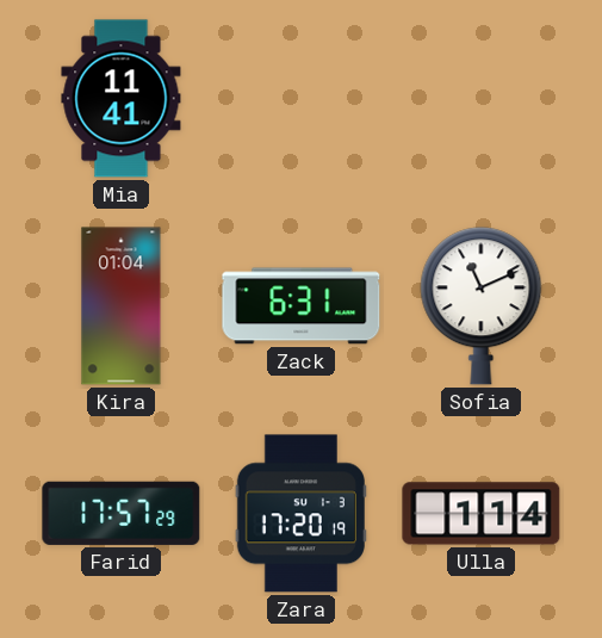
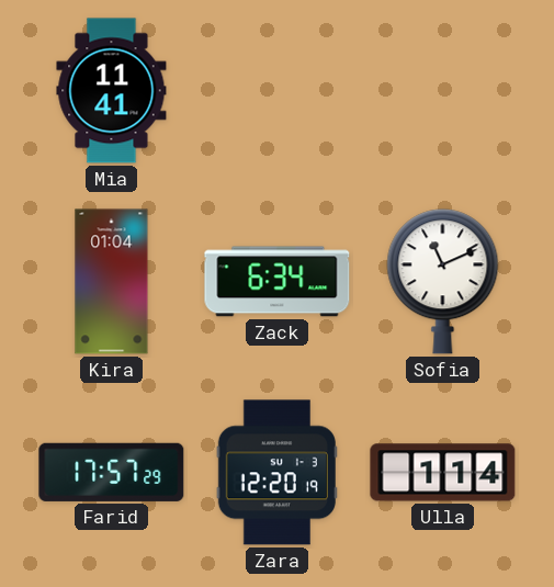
Zack: 6:31 -> 6:34
Zara: 17:20 -> 12:20
